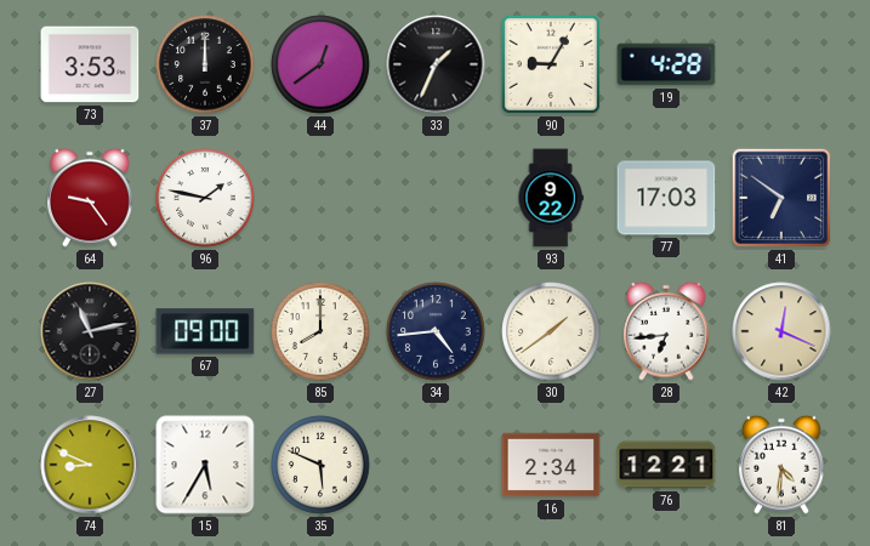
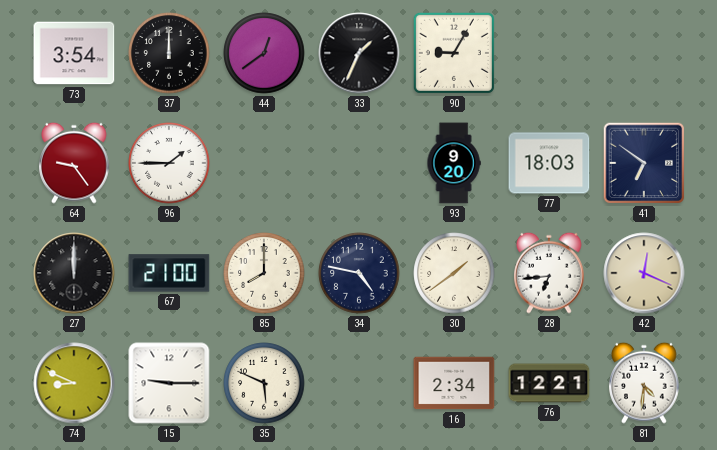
73: 3:53 -> 3:54
19: 4:28 -> none
96: 1:47 -> 1:45
93: 9:22 -> 9:20
77: 17:03 -> 18:03
27: 11:13 -> 12:00
67: 09:00 -> 21:00
34: 4:44 -> 4:47
15: 5:35 -> 9:15
